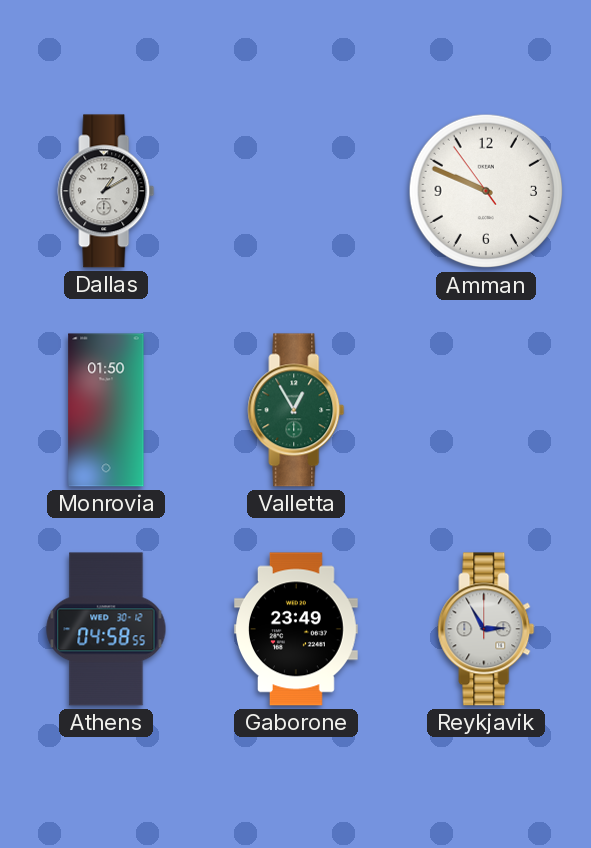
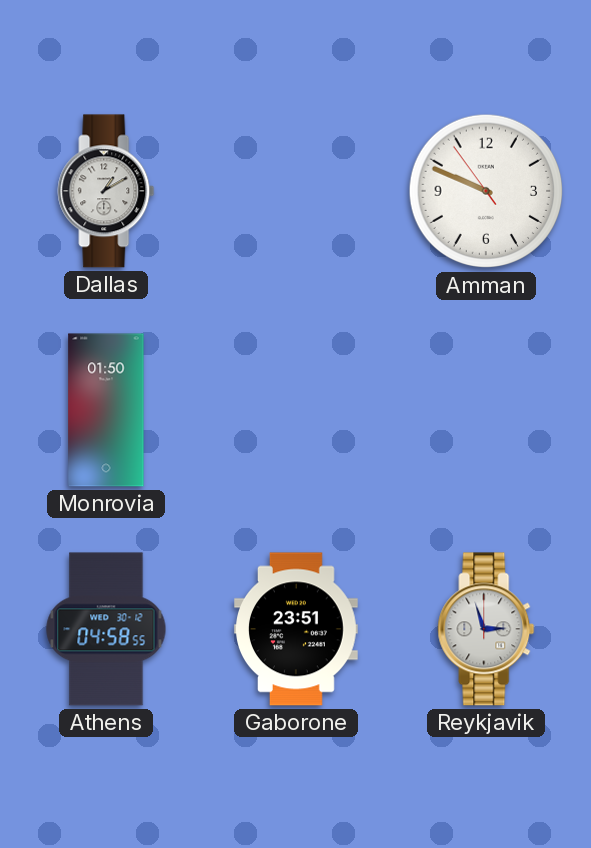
Valletta: 12:55 -> none
Gaborone: 23:49 -> 23:51
Reykjavik: 2:55 -> 2:57
